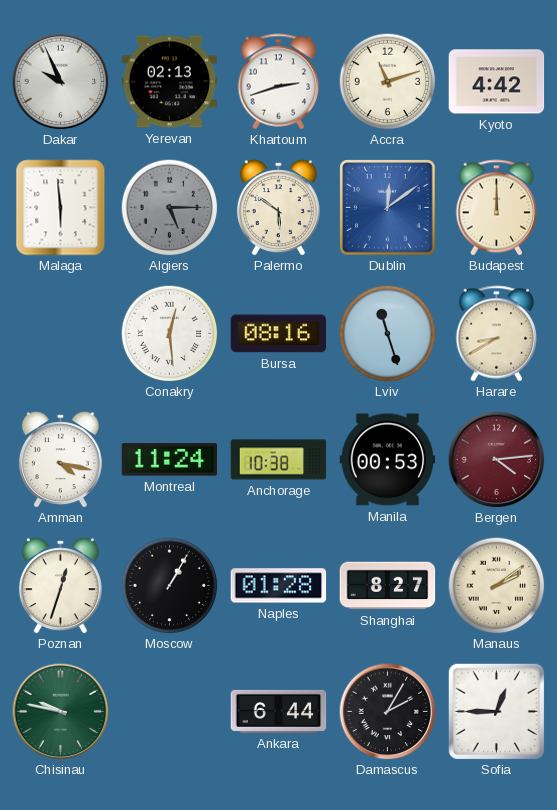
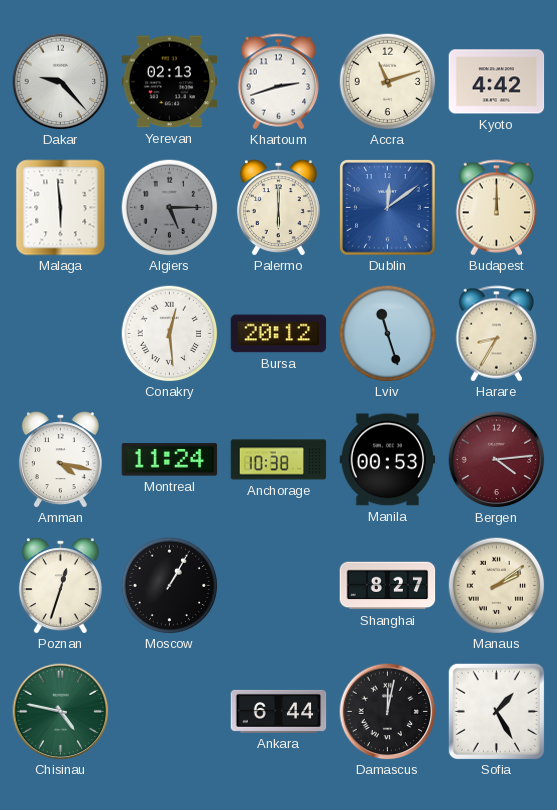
Dakar: 9:56 -> 9:23
Palermo: 5:51 -> 6:00
Bursa: 08:16 -> 20:12
Harare: 8:40 -> 8:35
Naples: 01:28 -> none
Chisinau: 9:47 -> 4:47
Damascus: 2:05 -> 12:02
Sofia: 12:45 -> 1:25
